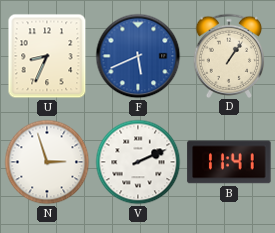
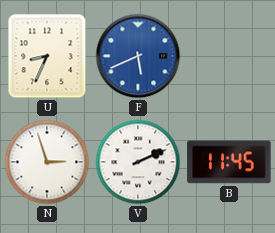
D: 1:06 -> none
B: 11:41 -> 11:45
